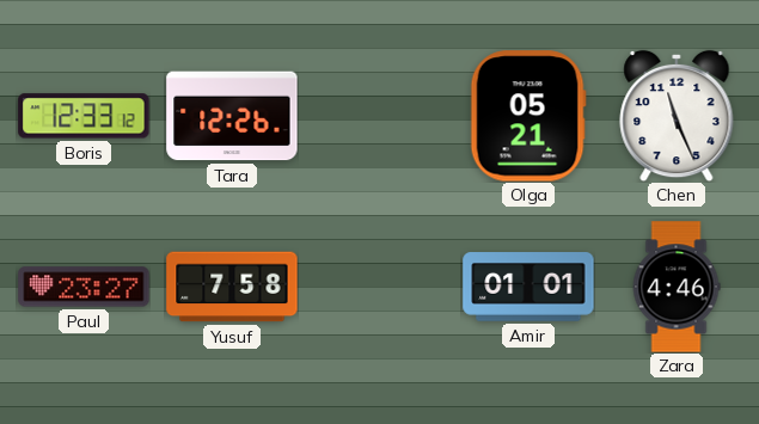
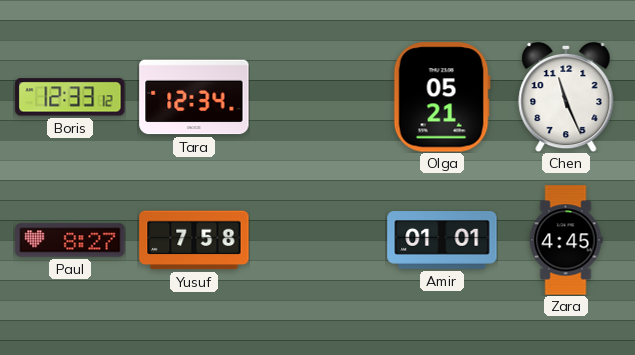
Tara: 12:26 -> 12:34
Paul: 23:27 -> 8:27
Zara: 4:46 -> 4:45
